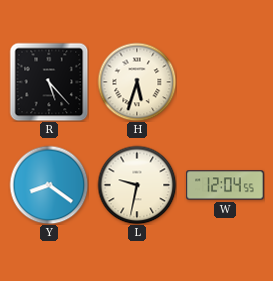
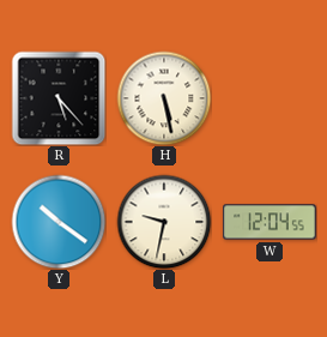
H: 5:33 -> 5:28
Y: 8:21 -> 10:21
